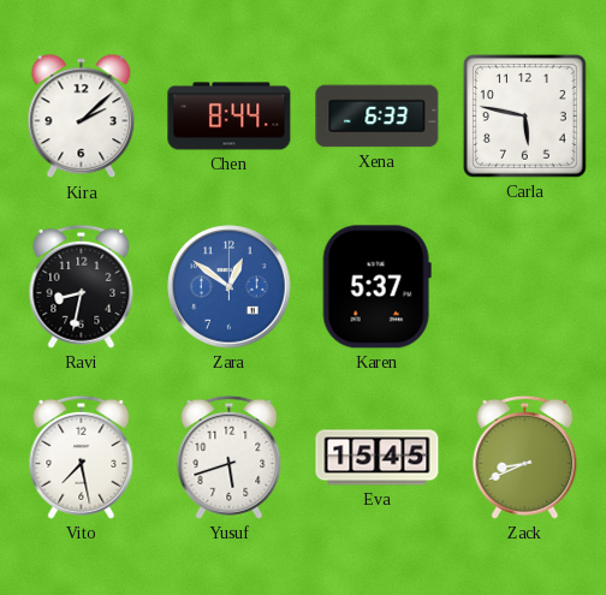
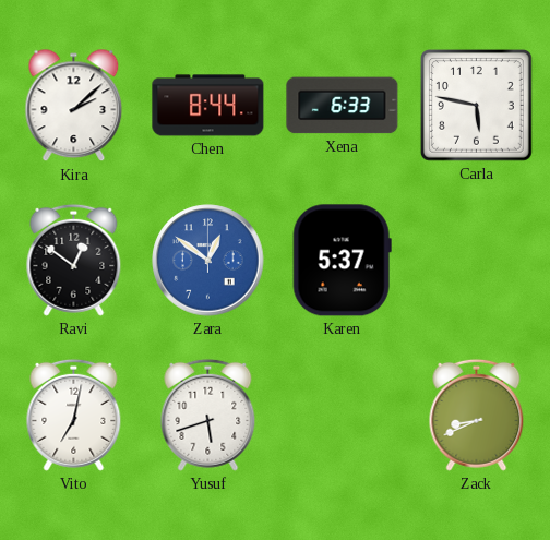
Ravi: 8:32 -> 12:51
Vito: 7:28 -> 7:02
Eva: 15:45 -> none
